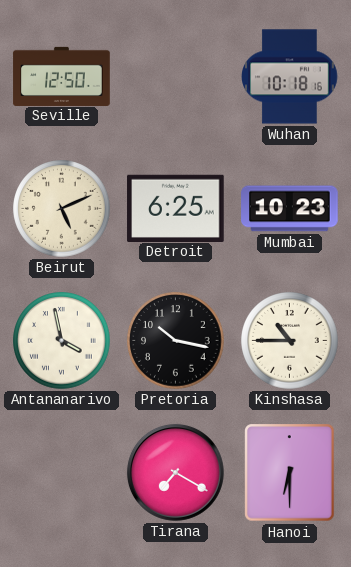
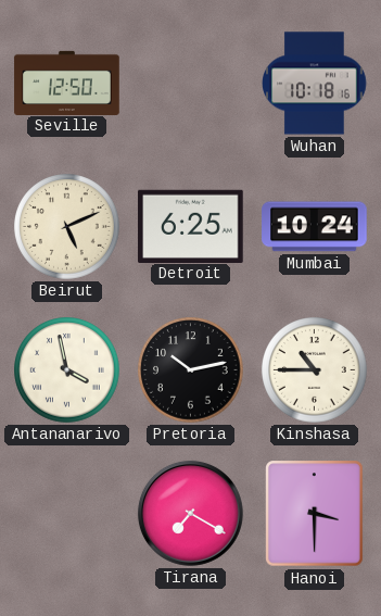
Mumbai: 10:23 -> 10:24
Pretoria: 10:17 -> 10:13
Hanoi: 6:30 -> 3:30
